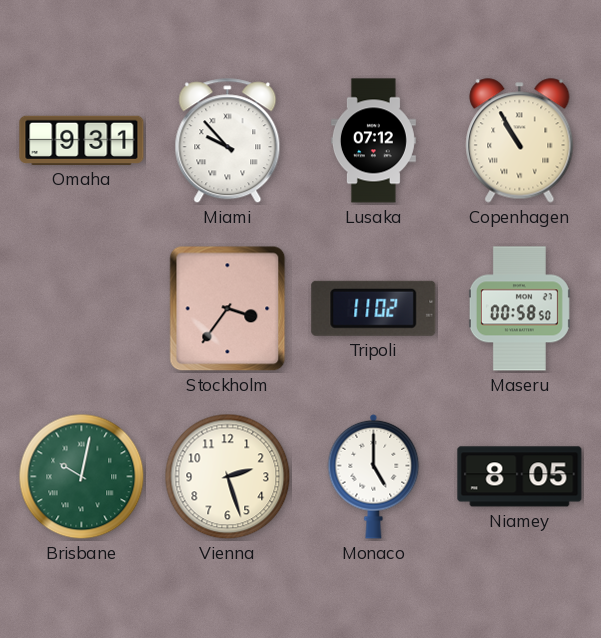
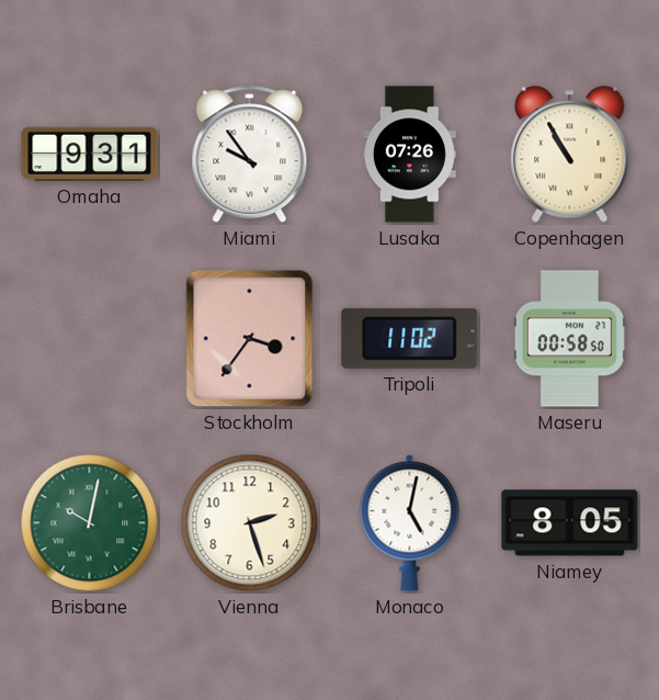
Miami: 9:53 -> 9:54
Lusaka: 07:12 -> 07:26
Monaco: 5:00 -> 5:02
